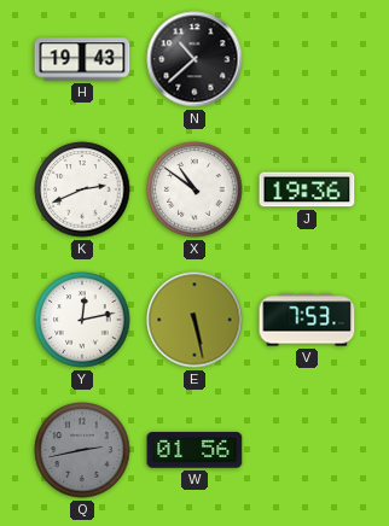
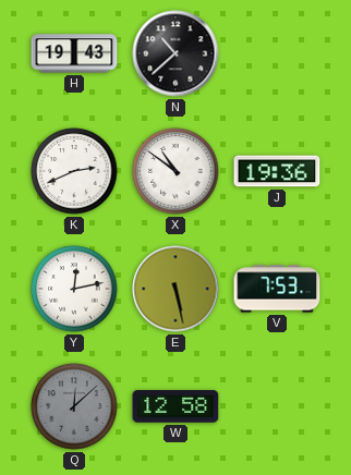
Q: 2:43 -> 12:08
W: 01:56 -> 12:58
